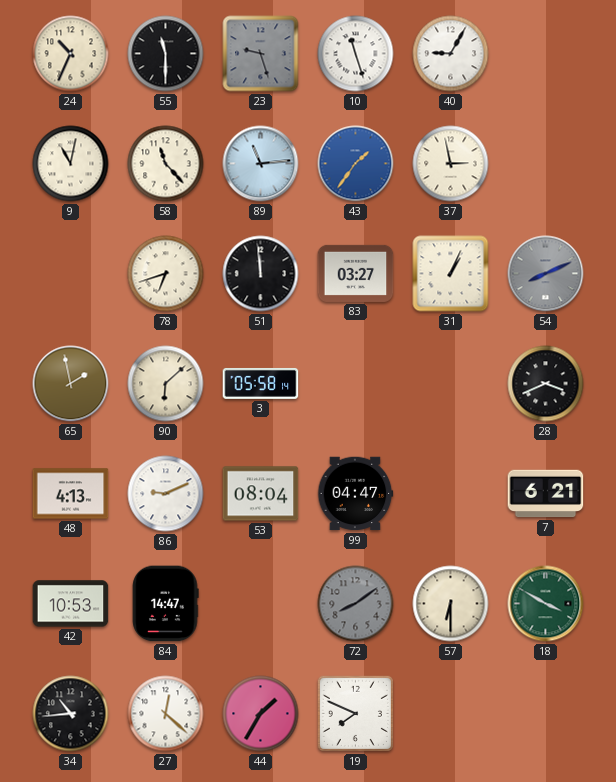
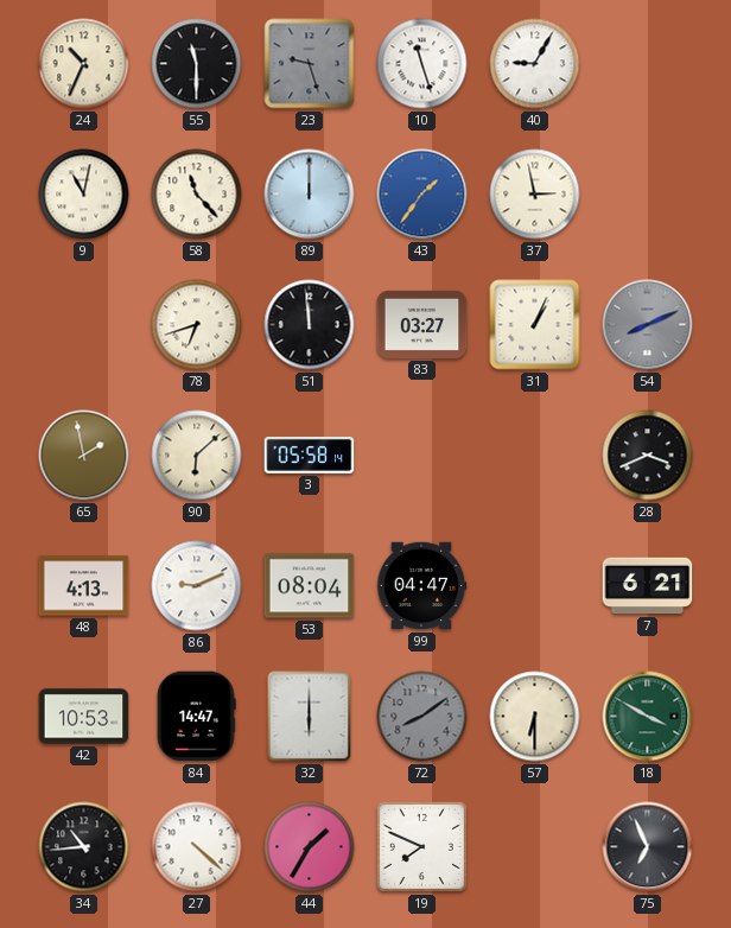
89: 11:14 -> 12:00
32: none -> 6:00
27: 12:22 -> 4:22
75: none -> 6:56
